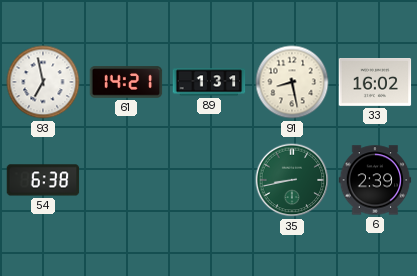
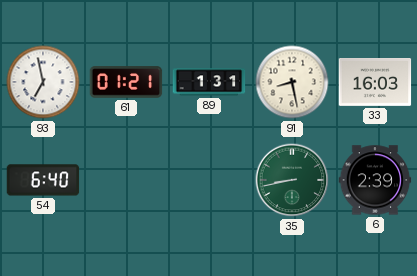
61: 14:21 -> 01:21
33: 16:02 -> 16:03
54: 6:38 -> 6:40
